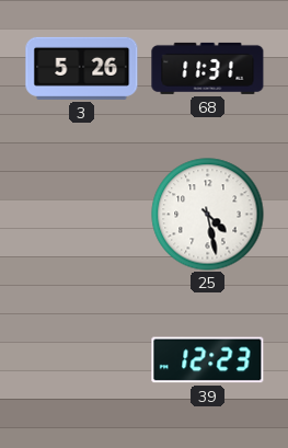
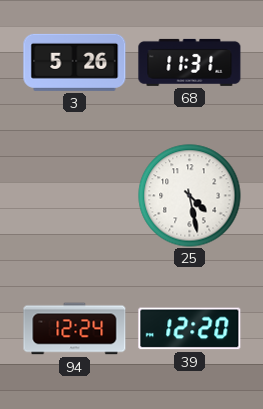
94: none -> 12:24
39: 12:23 -> 12:20
